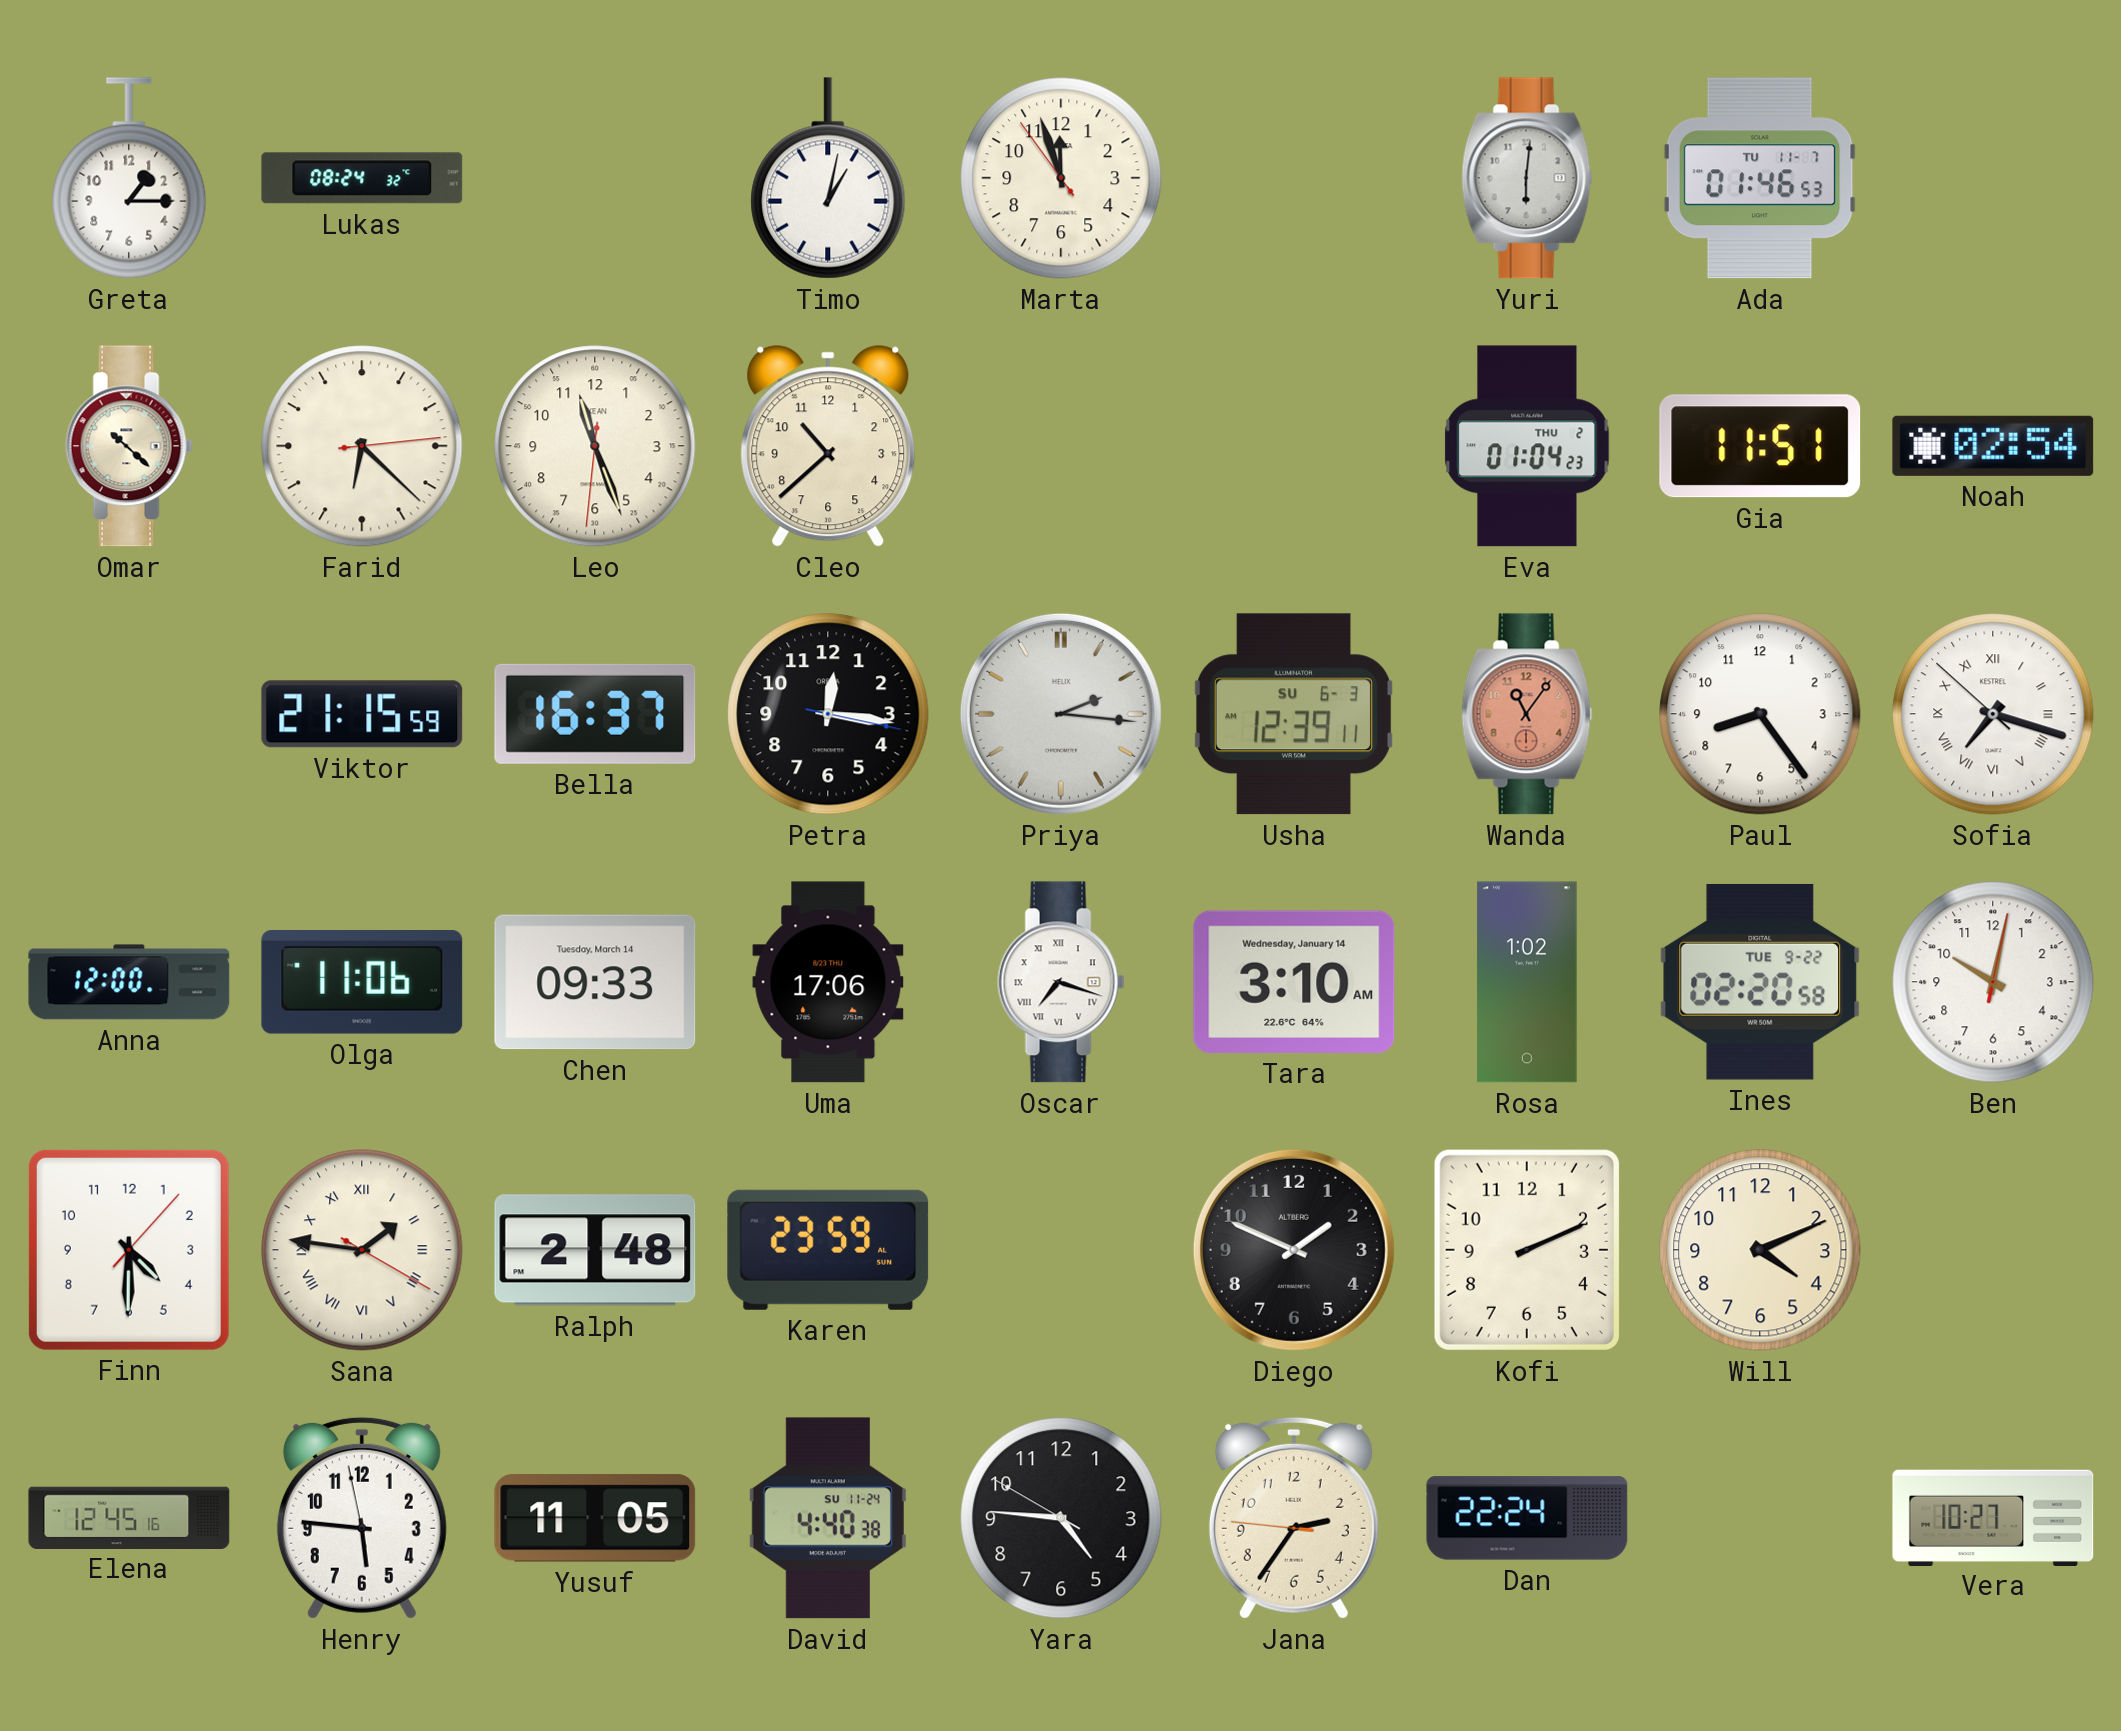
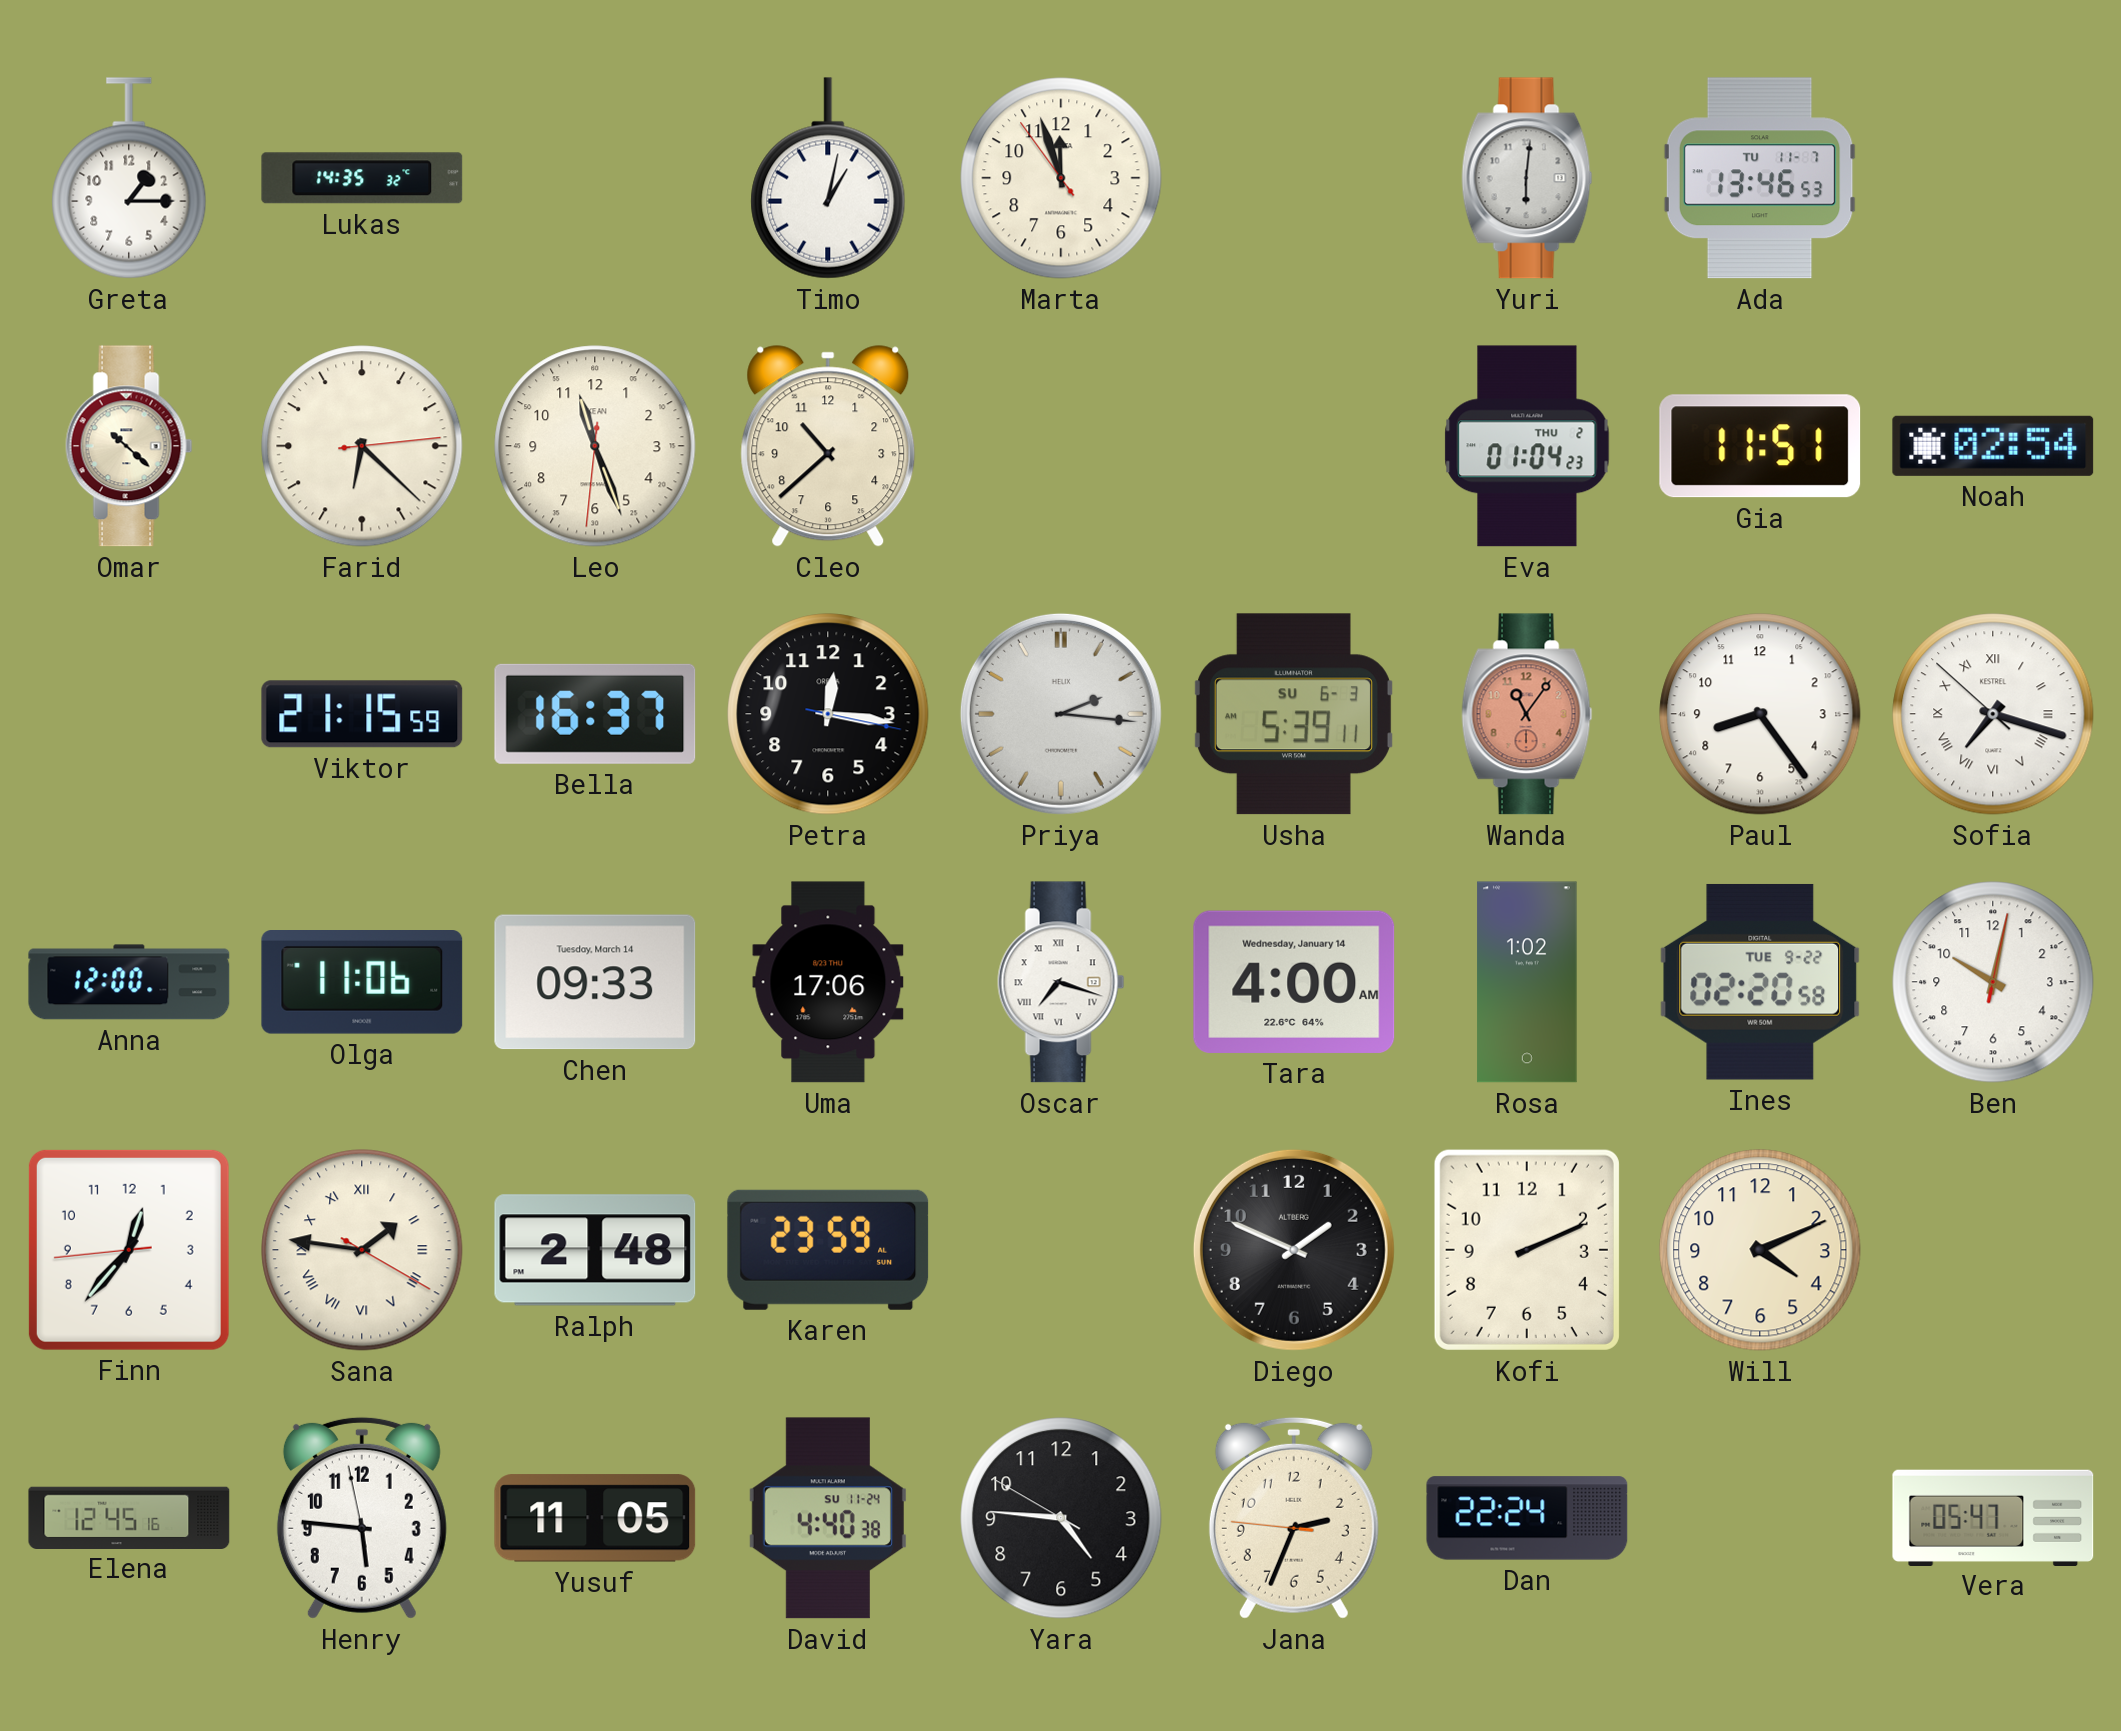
Lukas: 08:24 -> 14:35
Ada: 01:46 -> 13:46
Usha: 12:39 -> 5:39
Tara: 3:10 -> 4:00
Finn: 4:30 -> 12:36
Jana: 2:35 -> 2:33
Vera: 10:27 -> 05:47
